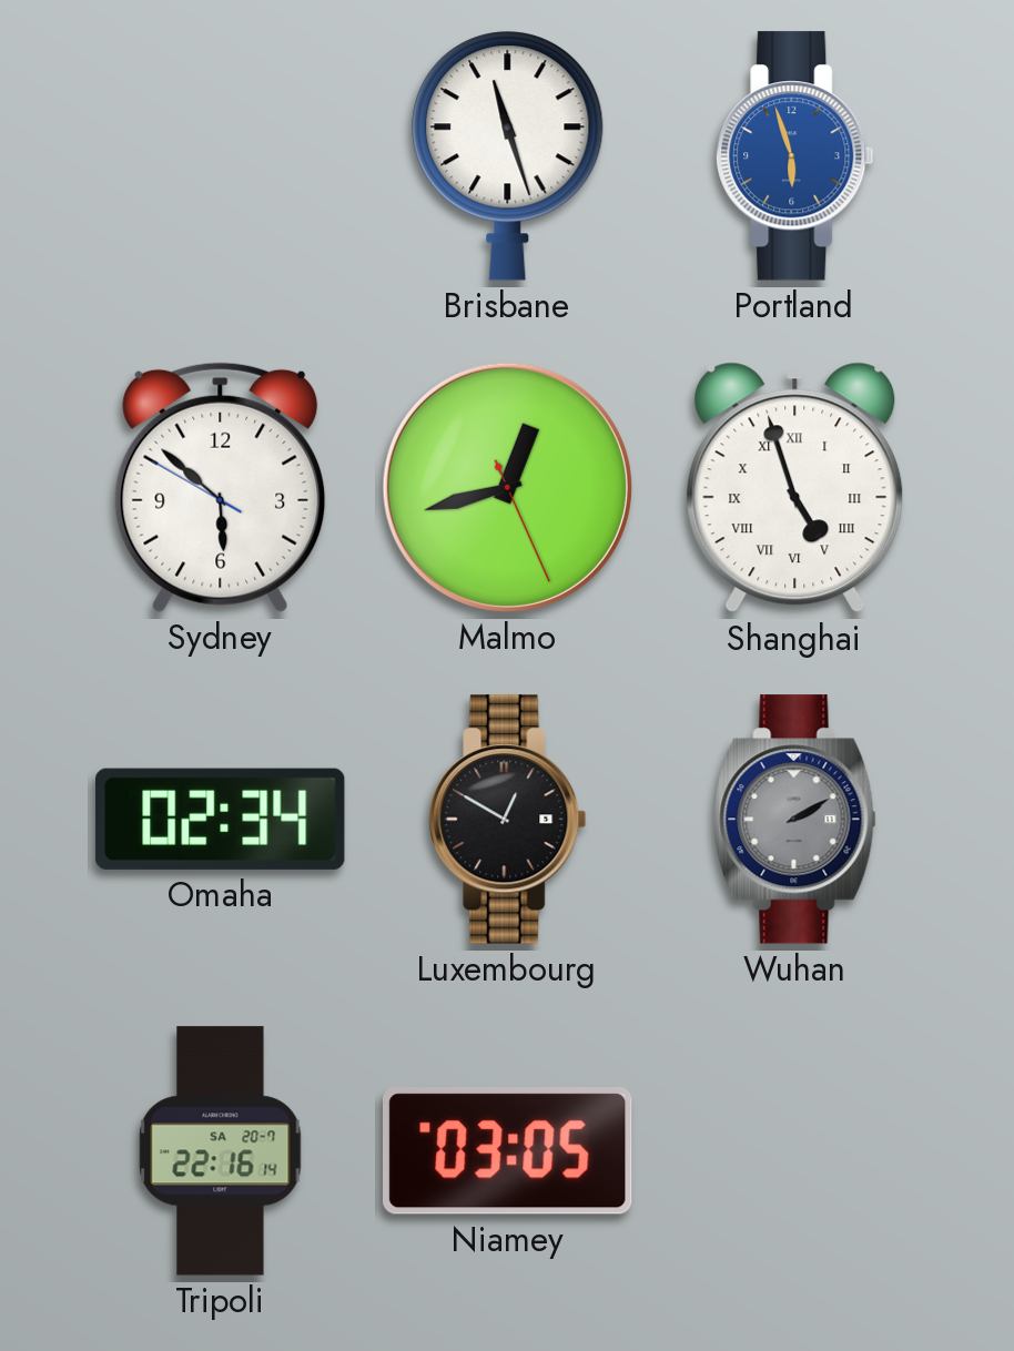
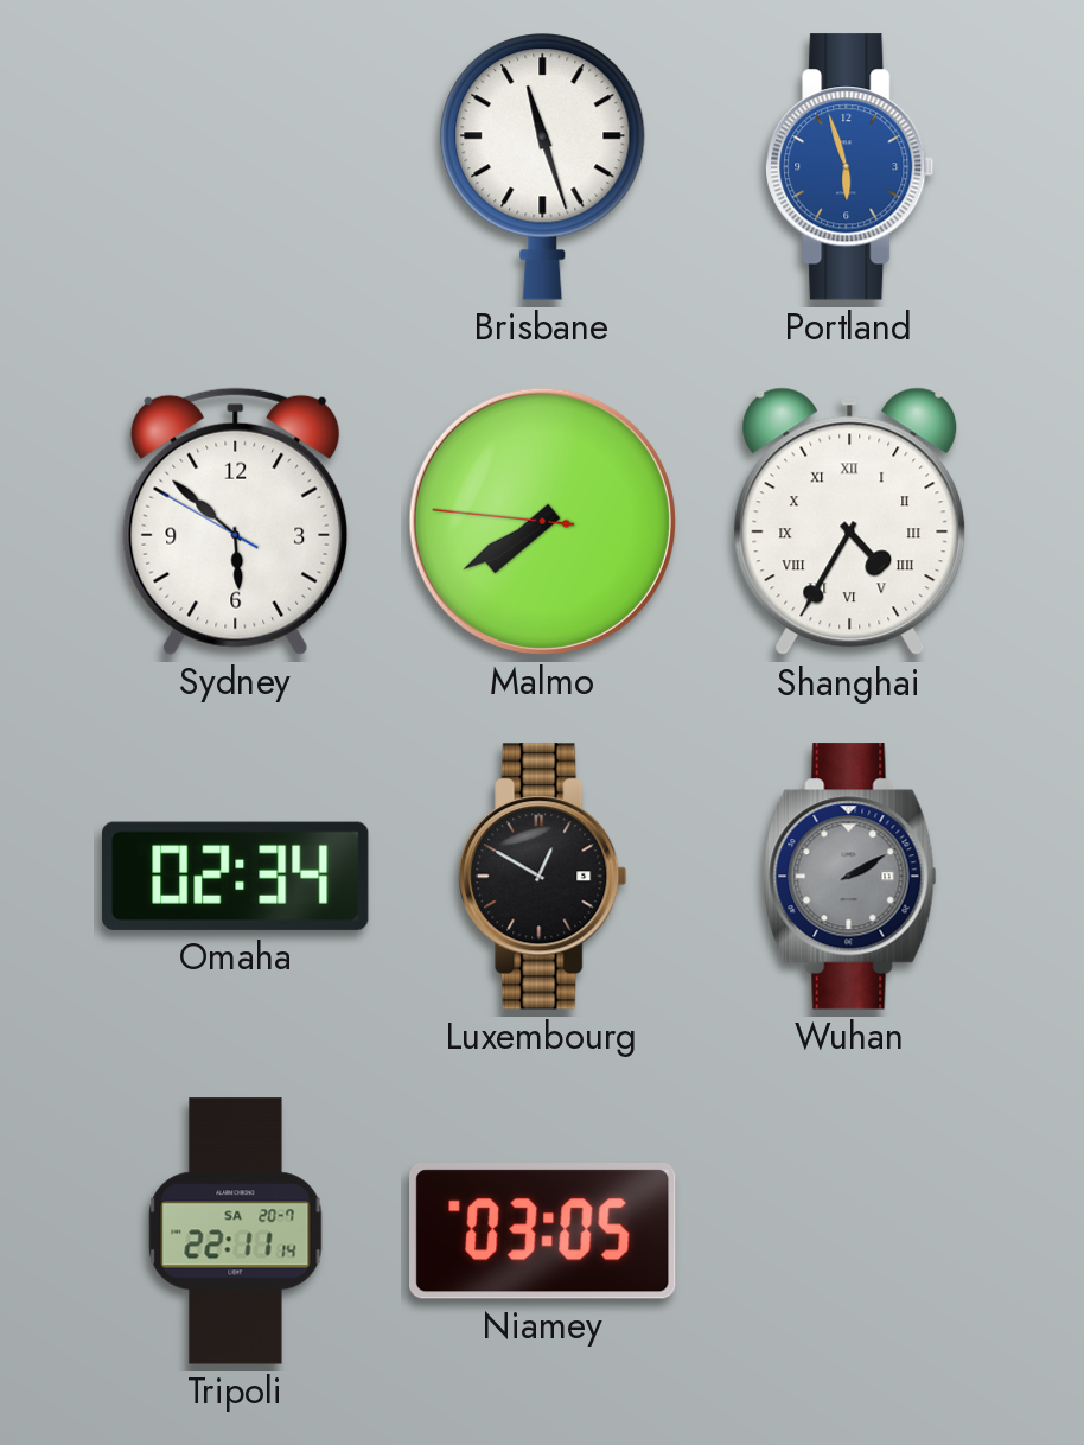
Malmo: 12:42 -> 7:39
Shanghai: 4:57 -> 4:35
Tripoli: 22:16 -> 22:11
